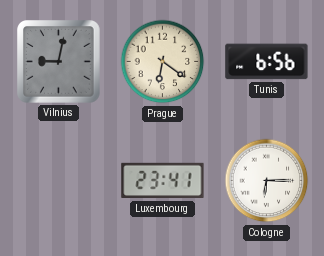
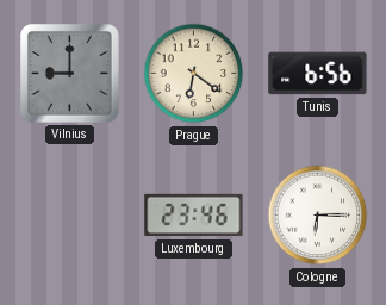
Vilnius: 9:02 -> 9:00
Luxembourg: 23:41 -> 23:46
